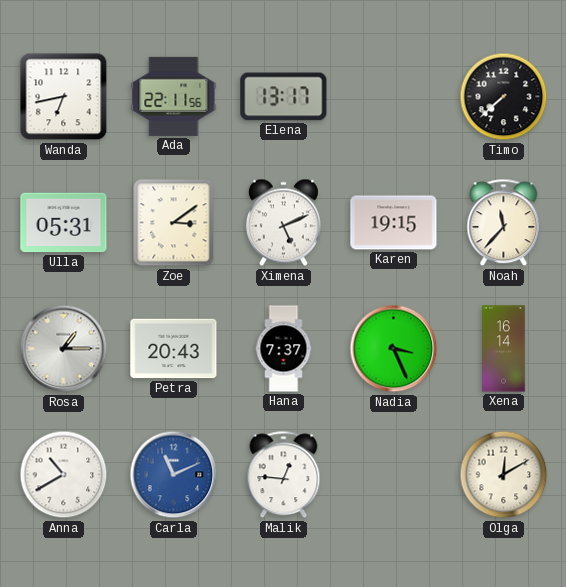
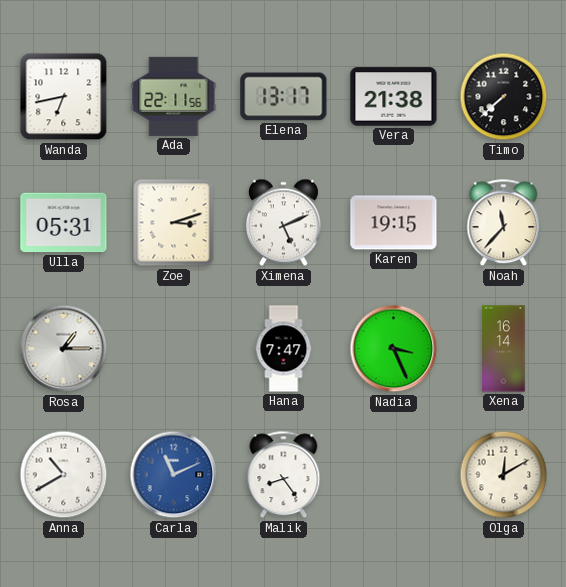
Vera: none -> 21:38
Zoe: 3:09 -> 3:12
Petra: 20:43 -> none
Hana: 7:37 -> 7:47
Malik: 12:46 -> 8:24
